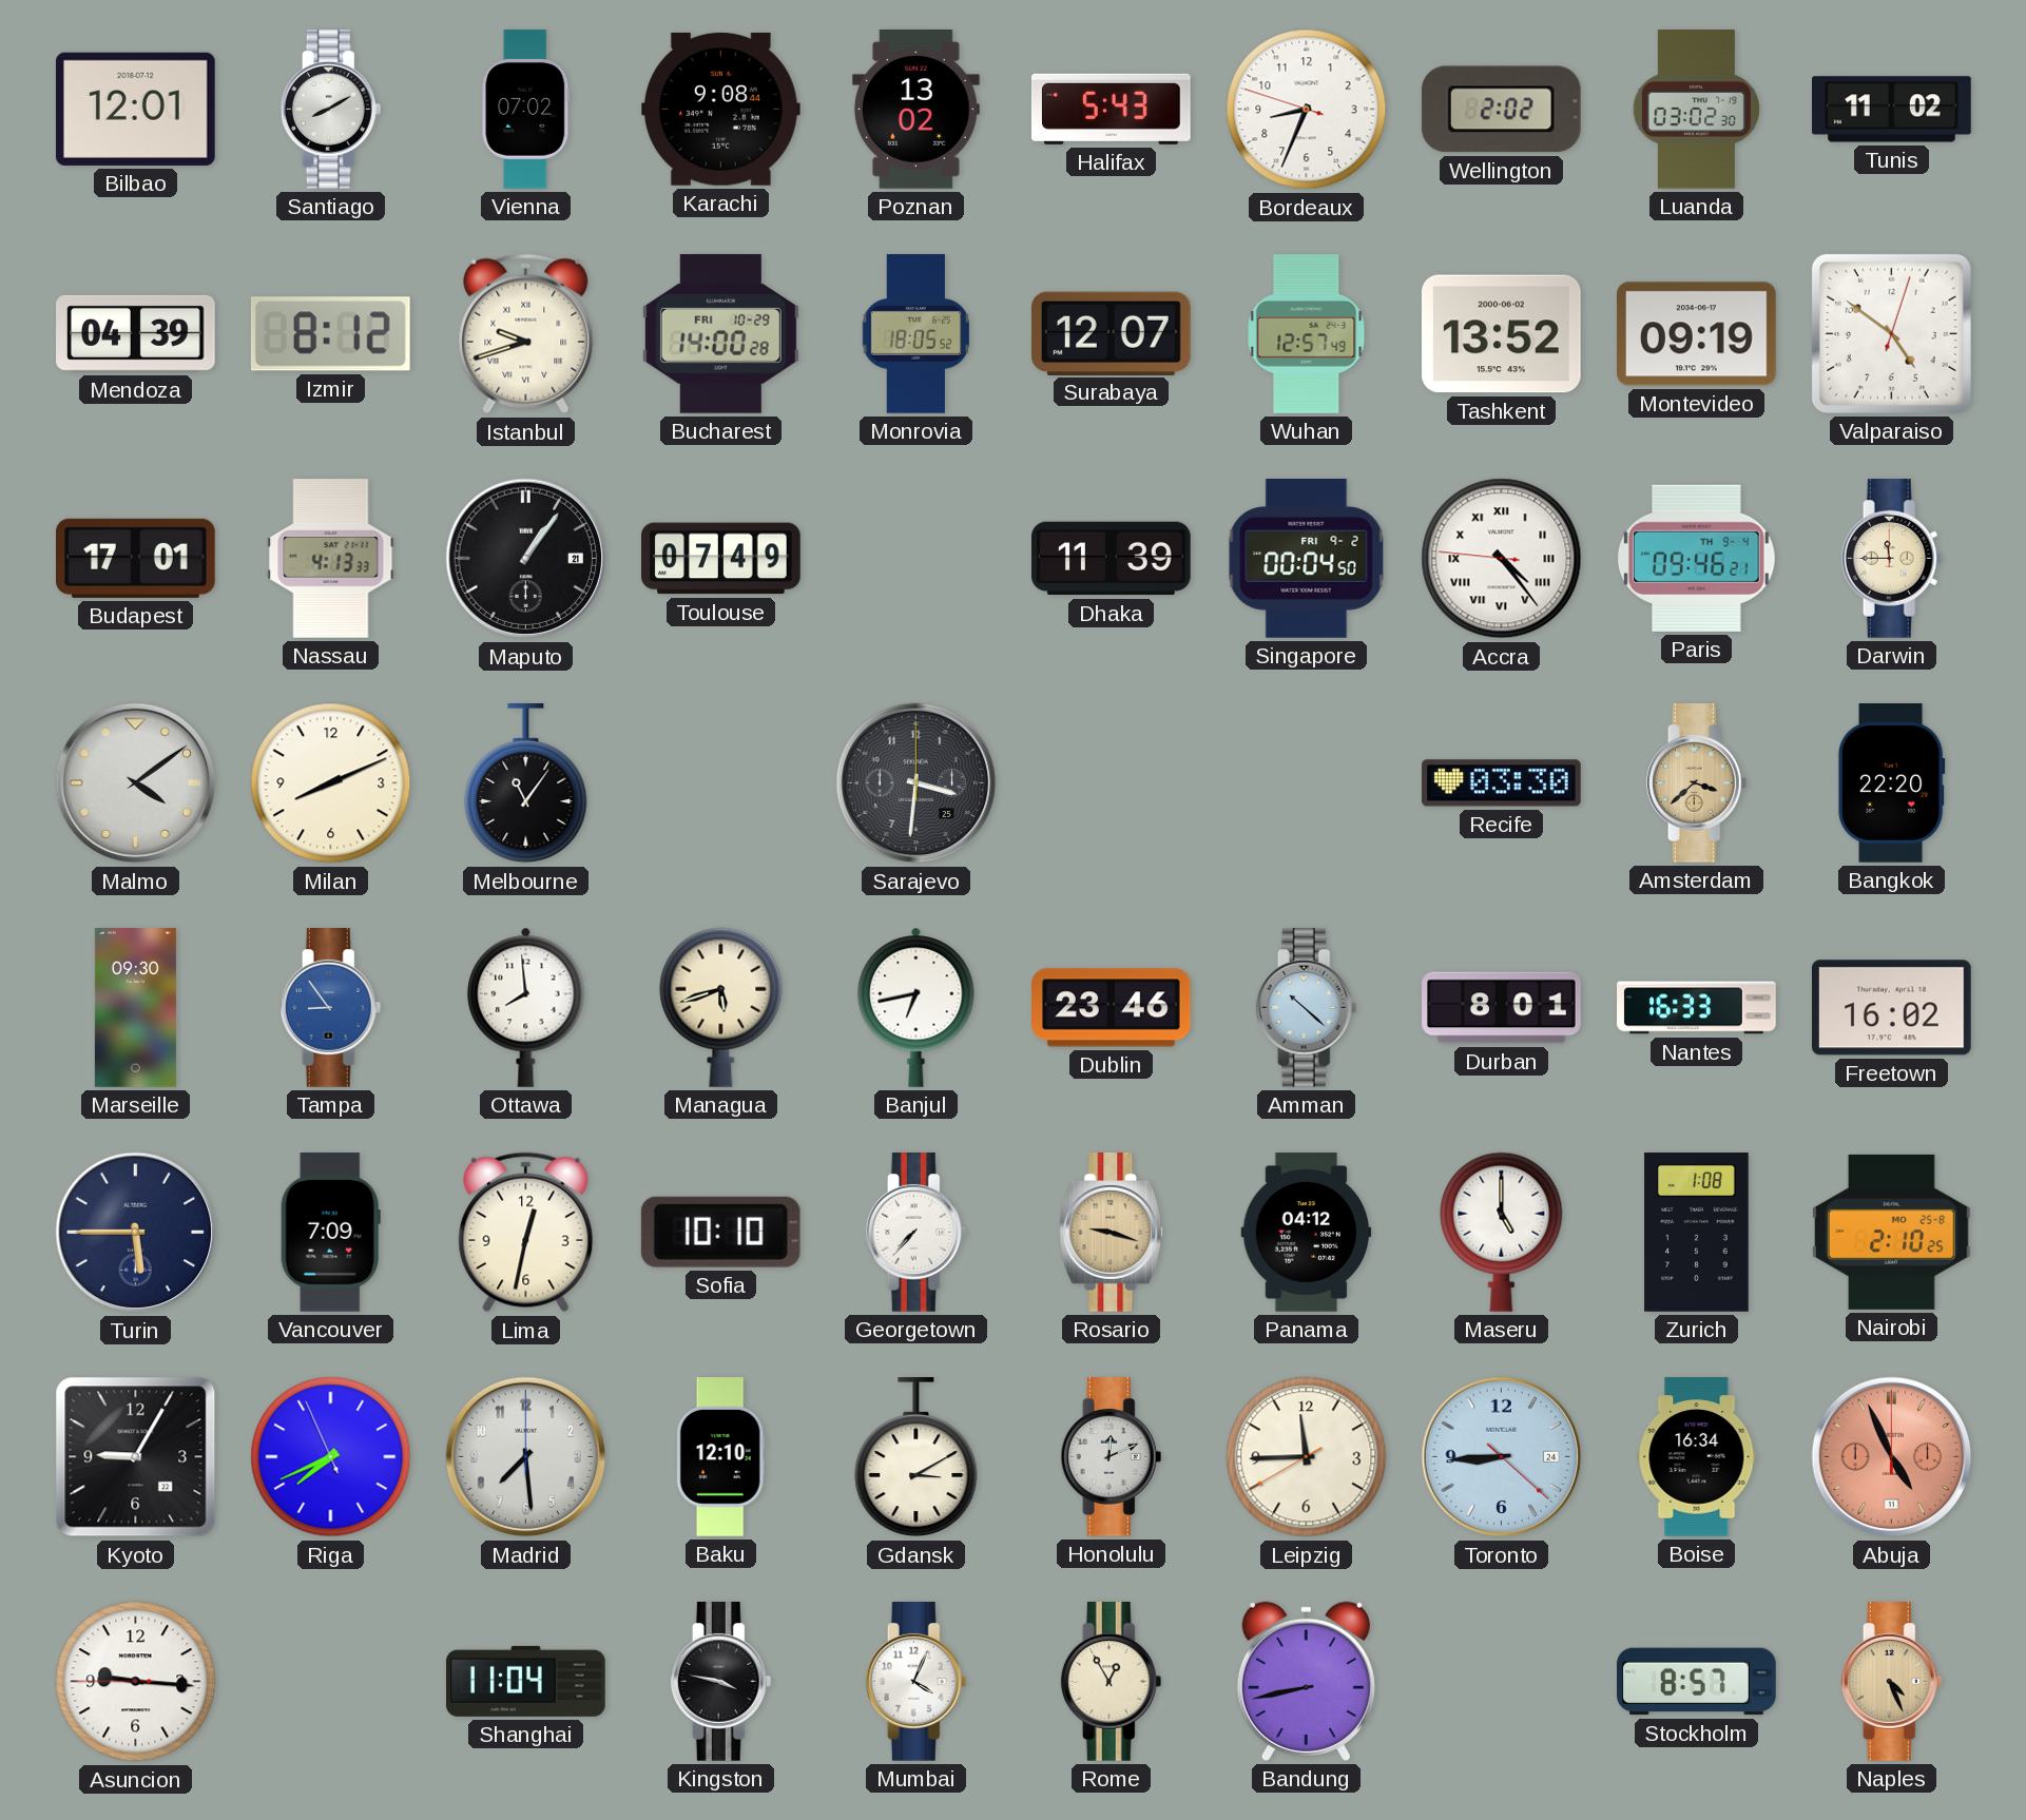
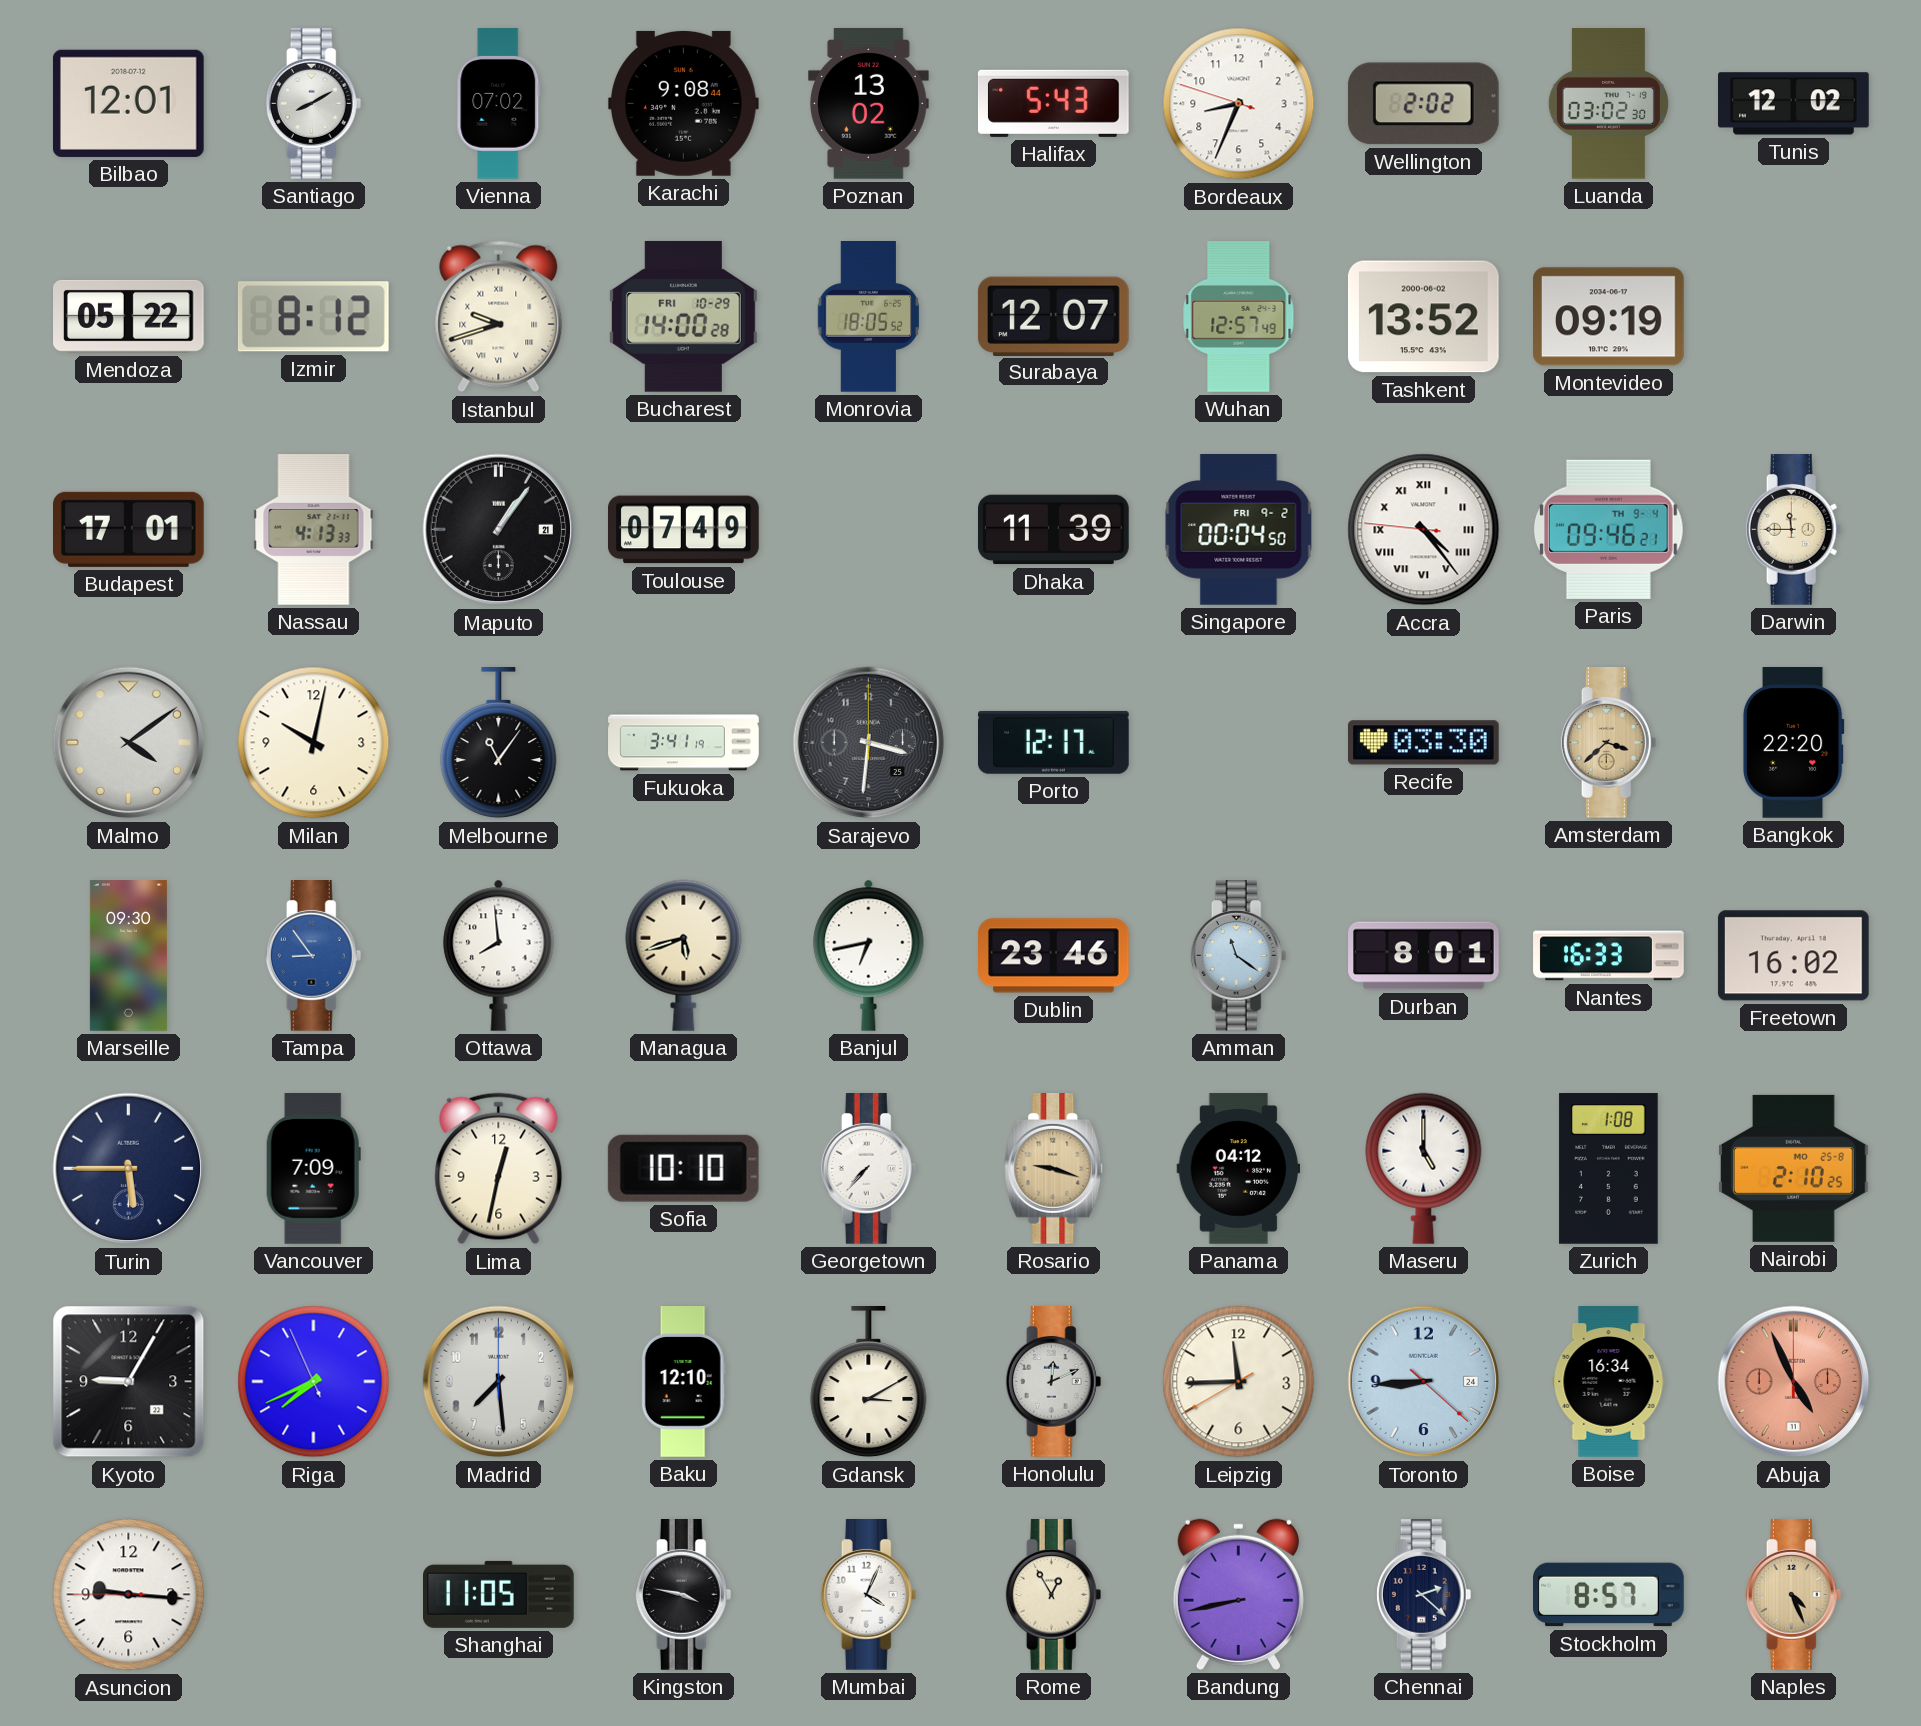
Tunis: 11:02 -> 12:02
Mendoza: 04:39 -> 05:22
Valparaiso: 4:51 -> none
Milan: 8:11 -> 10:02
Fukuoka: none -> 3:41
Porto: none -> 12:17
Amman: 10:22 -> 11:21
Shanghai: 11:04 -> 11:05
Chennai: none -> 2:22
